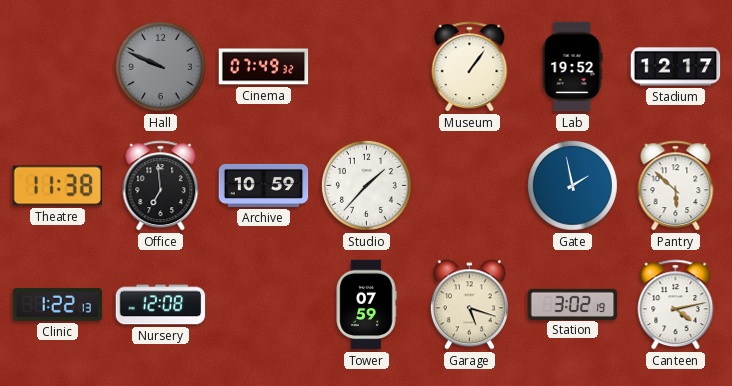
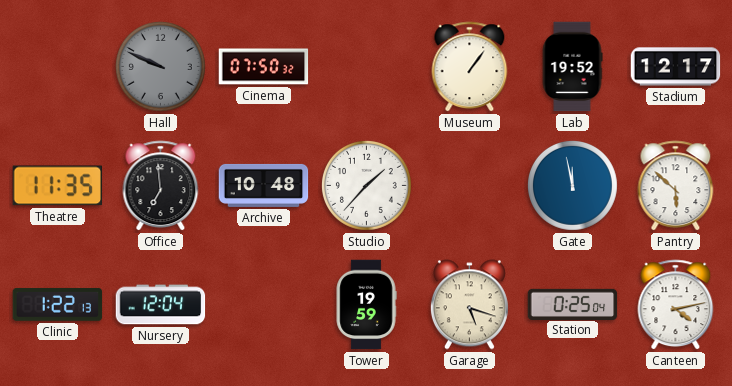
Cinema: 07:49 -> 07:50
Theatre: 11:38 -> 11:35
Archive: 10:59 -> 10:48
Gate: 1:58 -> 11:58
Nursery: 12:08 -> 12:04
Tower: 07:59 -> 19:59
Station: 3:02 -> 0:25
